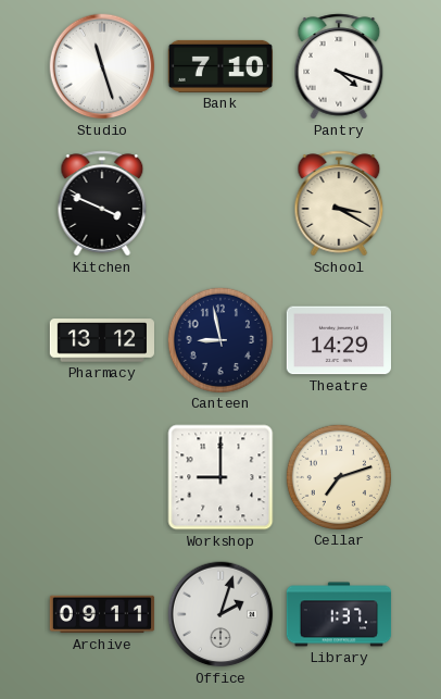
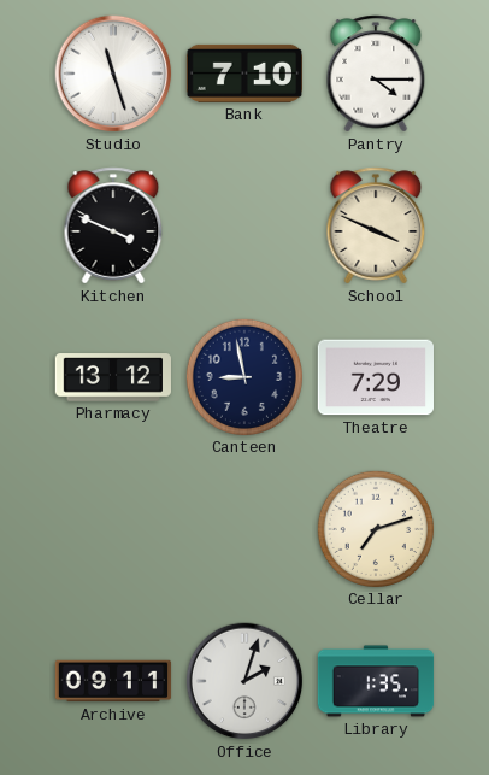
Pantry: 4:18 -> 4:15
School: 3:20 -> 3:49
Theatre: 14:29 -> 7:29
Workshop: 9:00 -> none
Library: 1:37 -> 1:35
